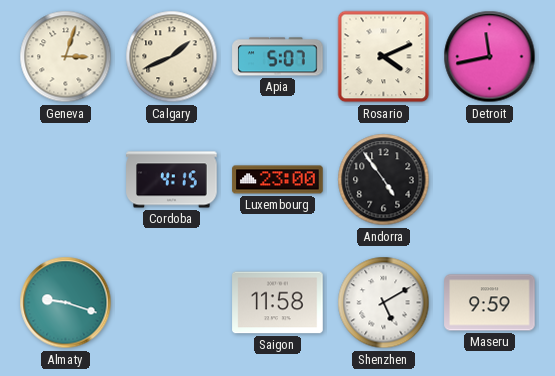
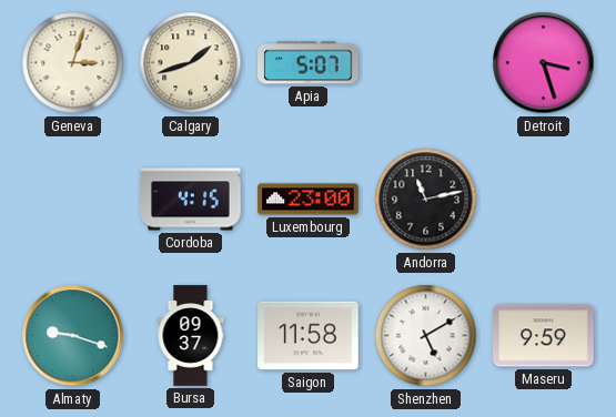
Calgary: 1:41 -> 1:42
Rosario: 4:11 -> none
Detroit: 11:43 -> 3:27
Andorra: 4:54 -> 11:13
Bursa: none -> 09:37
